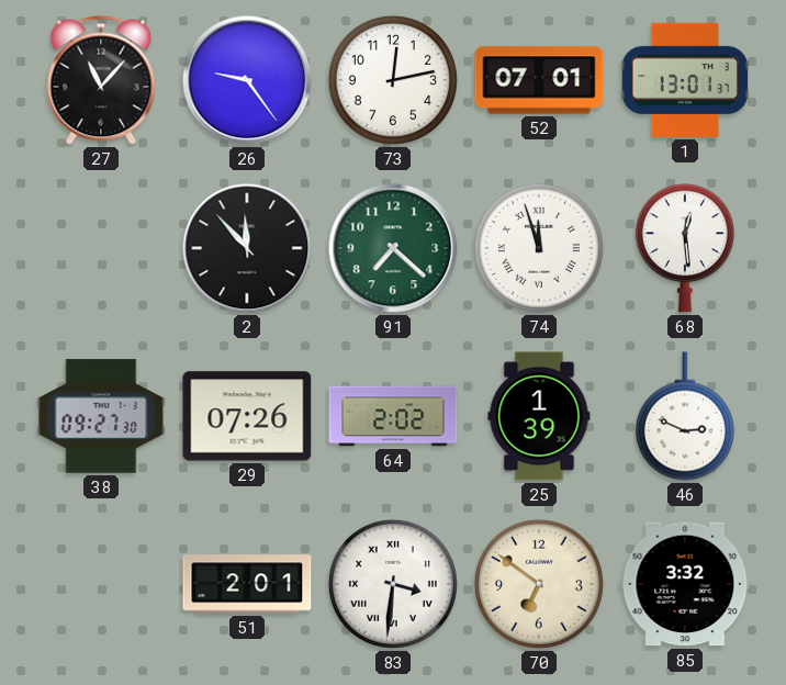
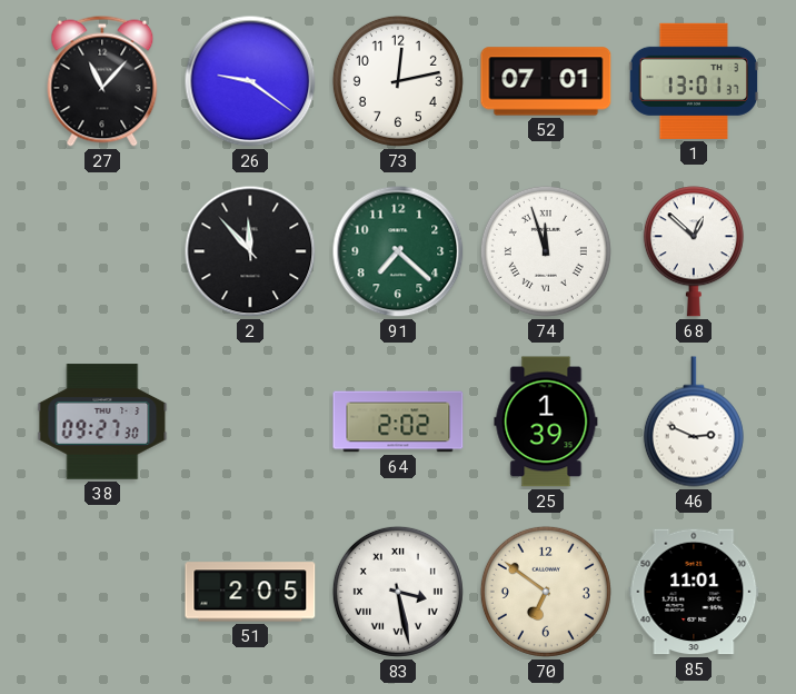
26: 9:24 -> 9:21
68: 12:29 -> 12:52
29: 07:26 -> none
51: 2:01 -> 2:05
83: 3:31 -> 3:28
85: 3:32 -> 11:01
